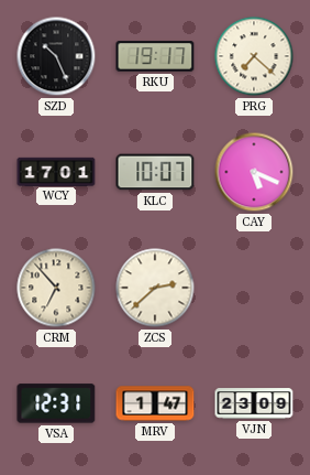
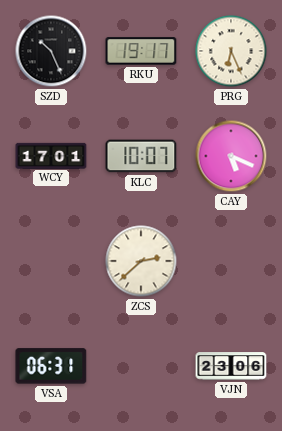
PRG: 7:22 -> 6:26
CRM: 6:53 -> none
VSA: 12:31 -> 06:31
MRV: 1:47 -> none
VJN: 23:09 -> 23:06
